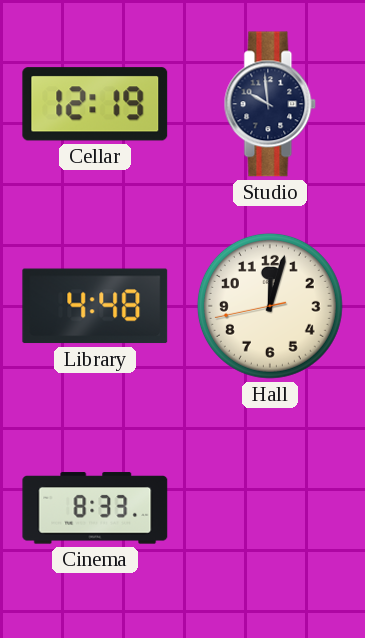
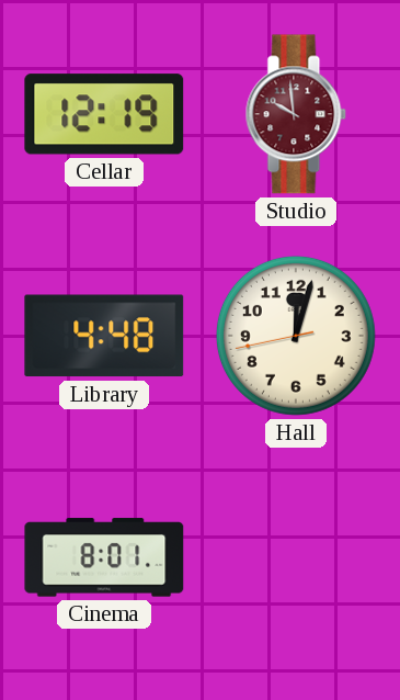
Studio dial: navy -> burgundy
Cinema: 8:33 -> 8:01
